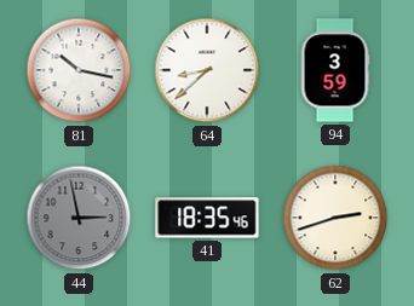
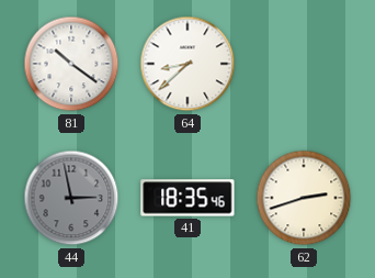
81: 10:17 -> 10:21
94: 3:59 -> none
